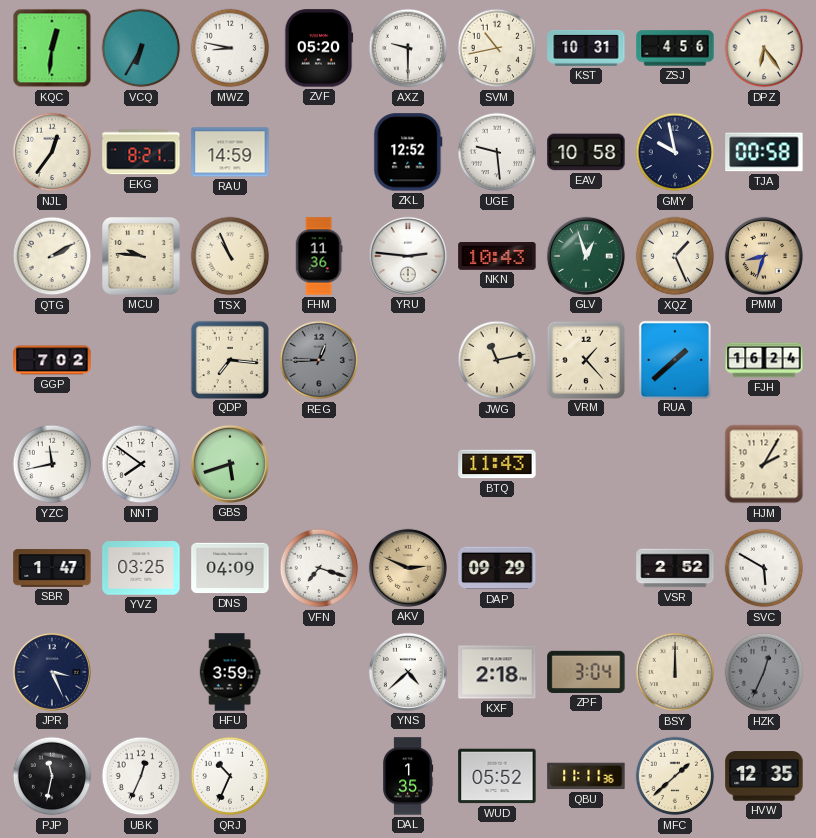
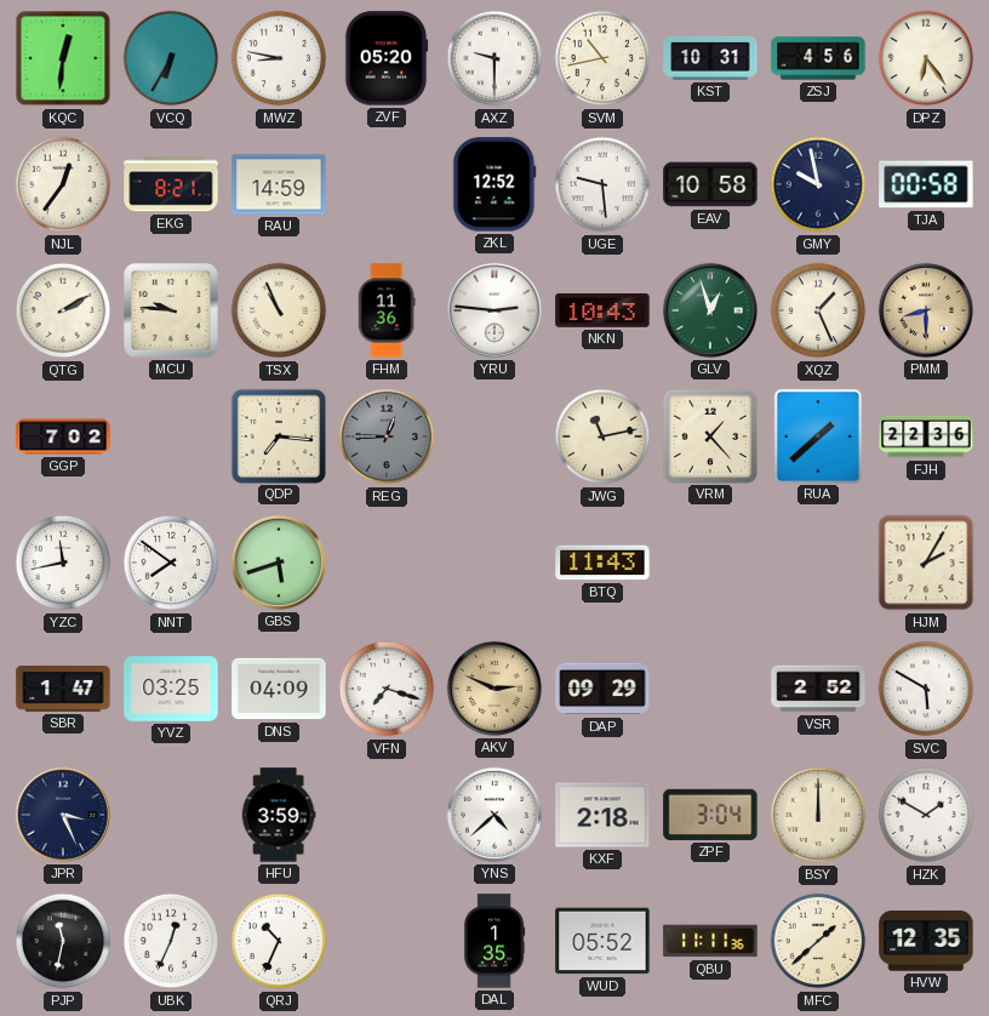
PMM: 8:33 -> 8:30
FJH: 16:24 -> 22:36
HZK: 12:34 -> 1:50
HZK dial: grey -> white
